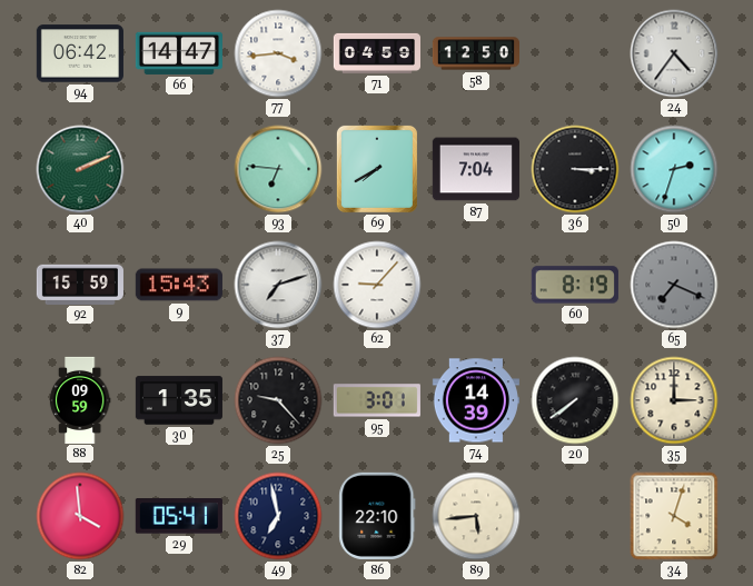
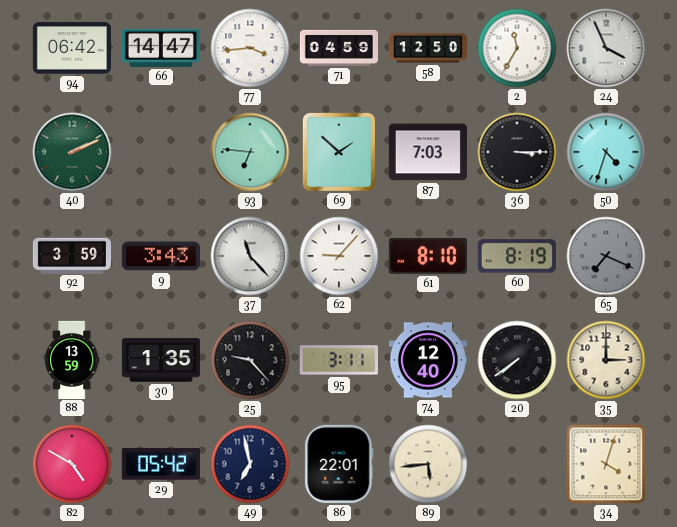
2: none -> 11:35
24: 4:36 -> 3:56
69: 7:40 -> 1:52
87: 7:04 -> 7:03
50: 2:33 -> 4:33
92: 15:59 -> 3:59
9: 15:43 -> 3:43
37: 7:12 -> 11:23
61: none -> 8:10
88: 09:59 -> 13:59
95: 3:01 -> 3:11
74: 14:39 -> 12:40
82: 3:59 -> 4:50
29: 05:41 -> 05:42
86: 22:10 -> 22:01
